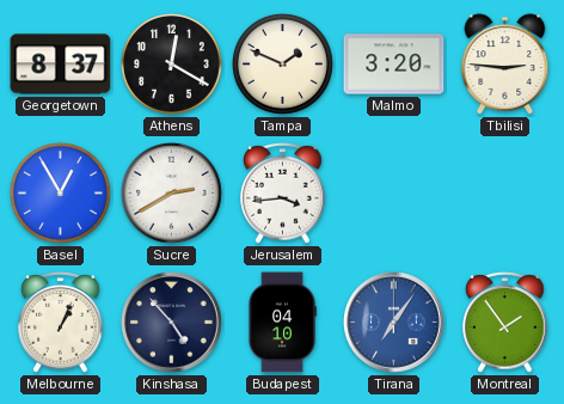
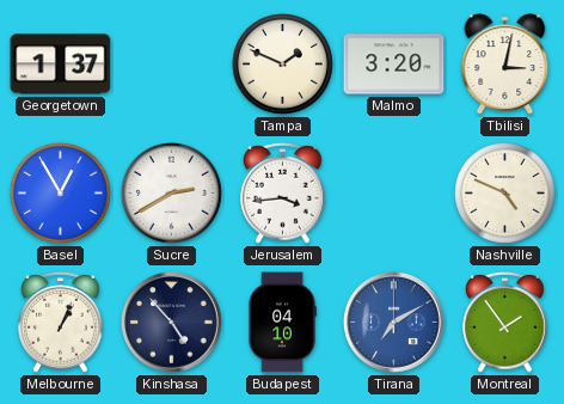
Georgetown: 8:37 -> 1:37
Athens: 12:20 -> none
Tbilisi: 2:46 -> 3:02
Nashville: none -> 4:49
Tirana: 7:06 -> 7:10
